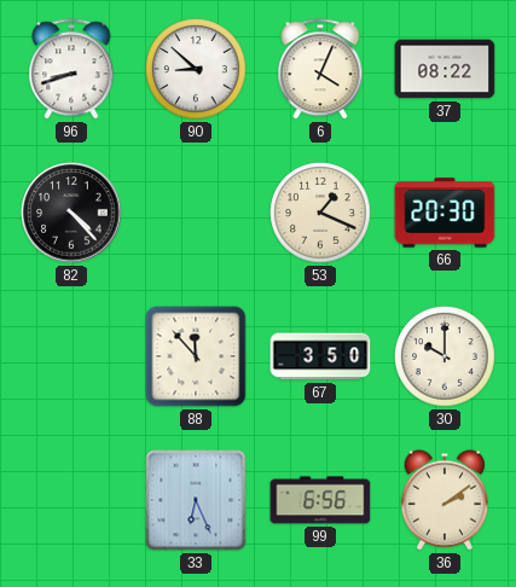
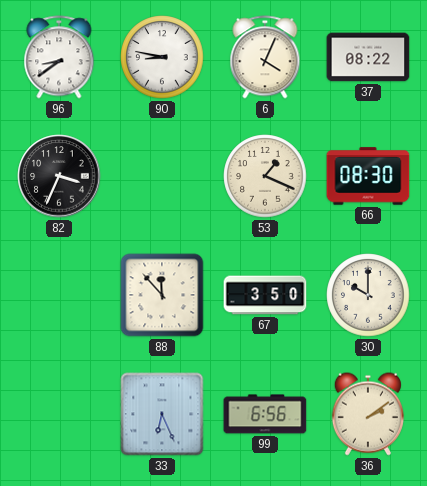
96: 8:42 -> 8:39
90: 8:52 -> 8:47
82: 4:23 -> 3:34
66: 20:30 -> 08:30
